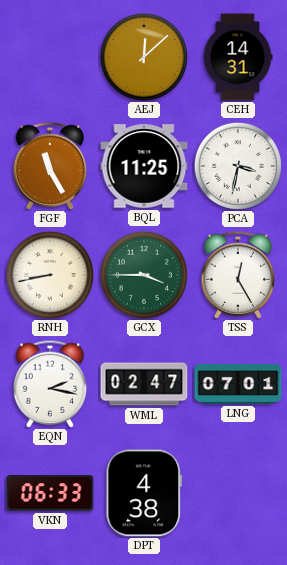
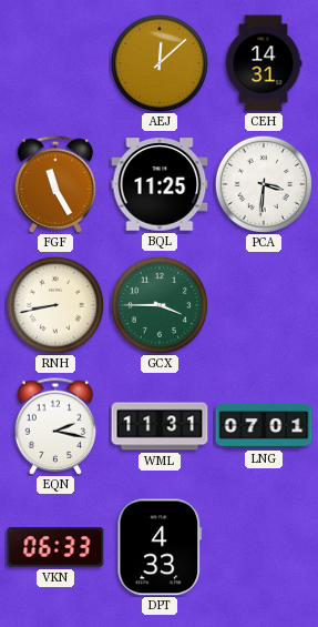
PCA: 3:32 -> 3:31
TSS: 12:25 -> none
WML: 02:47 -> 11:31
DPT: 4:38 -> 4:33
